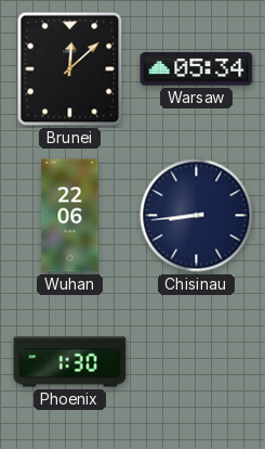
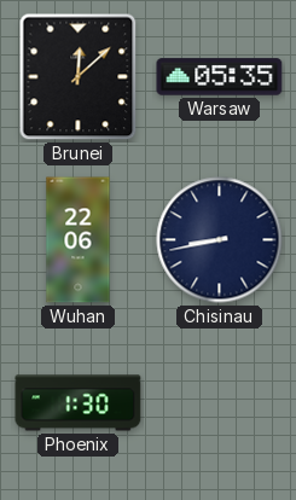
Warsaw: 05:34 -> 05:35
Chisinau: 8:44 -> 8:43
